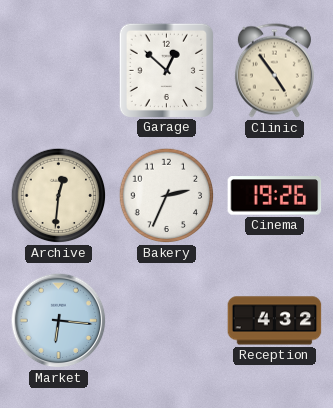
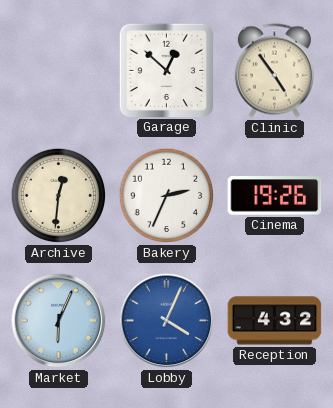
Market: 6:16 -> 6:04
Lobby: none -> 4:04
